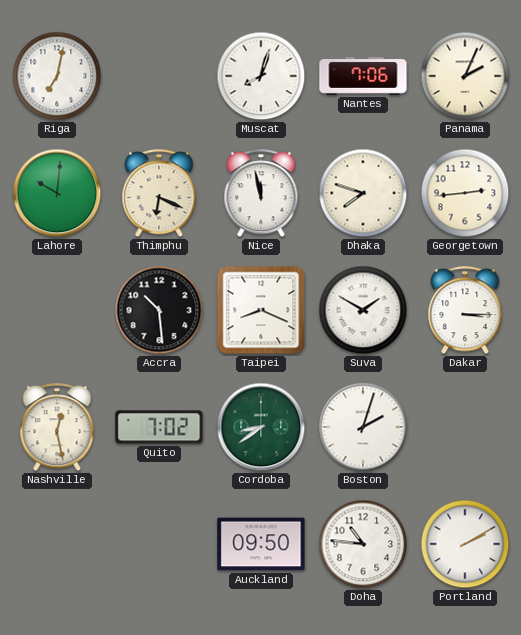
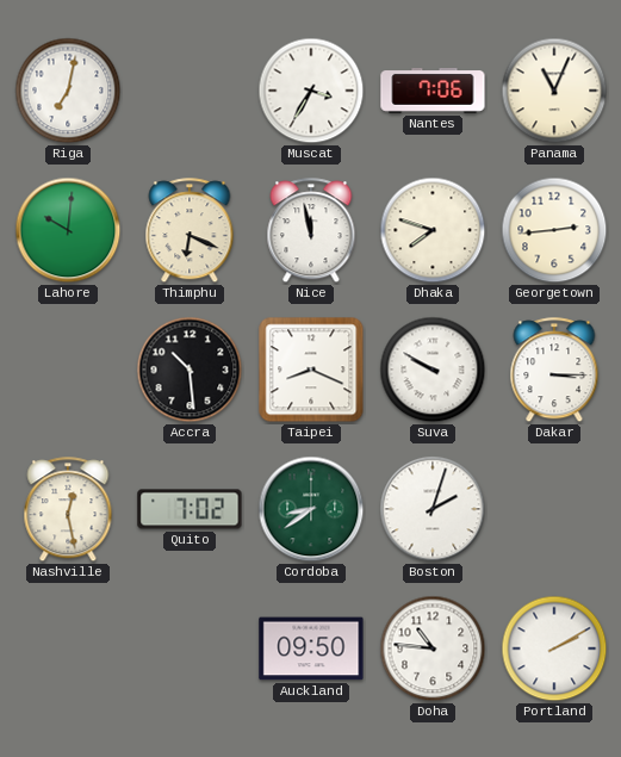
Muscat: 8:03 -> 3:35
Panama: 2:04 -> 11:04
Suva: 1:50 -> 9:50
